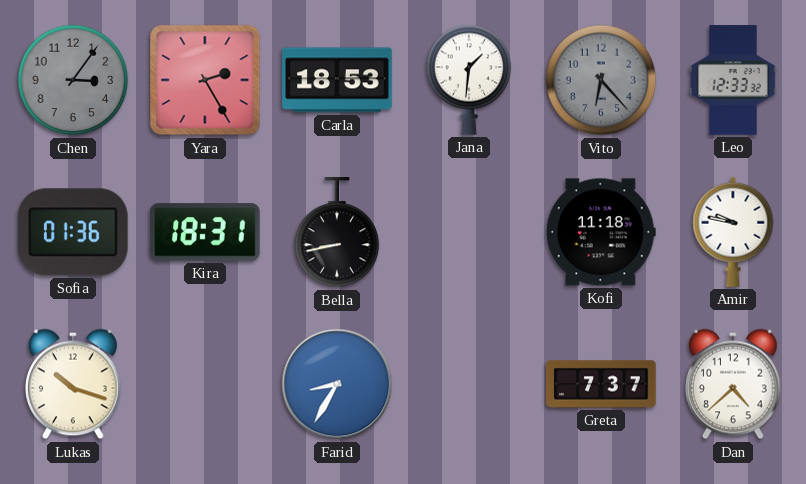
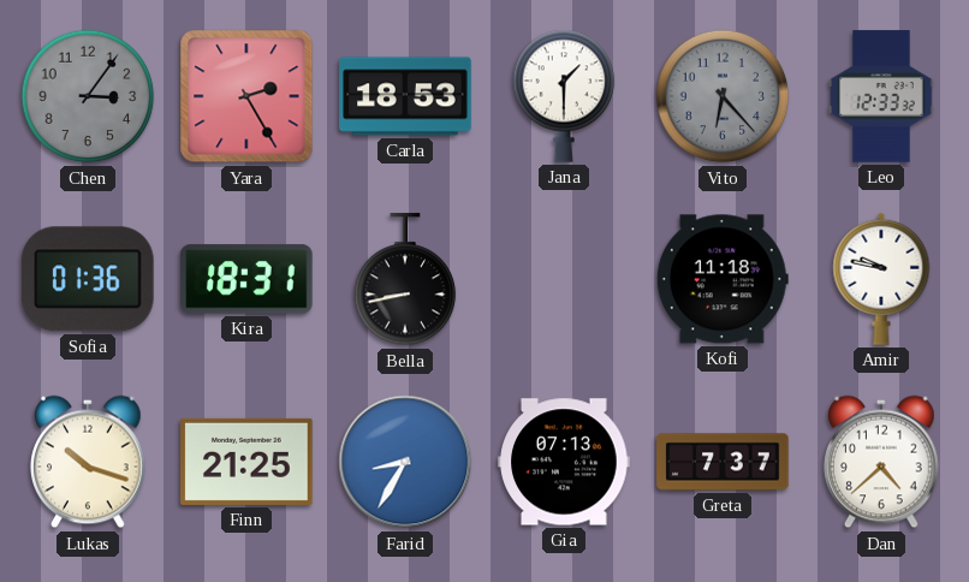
Jana: 1:31 -> 1:30
Finn: none -> 21:25
Gia: none -> 07:13
